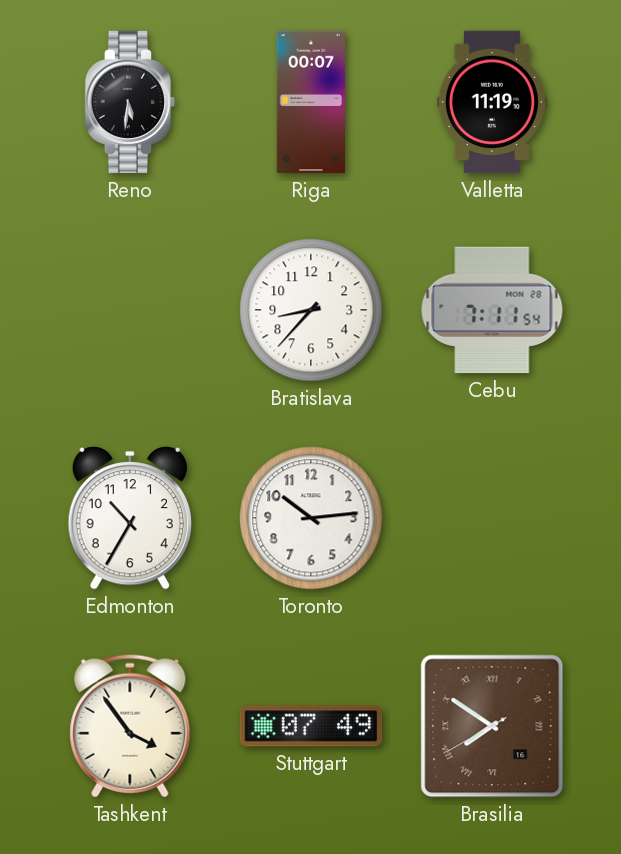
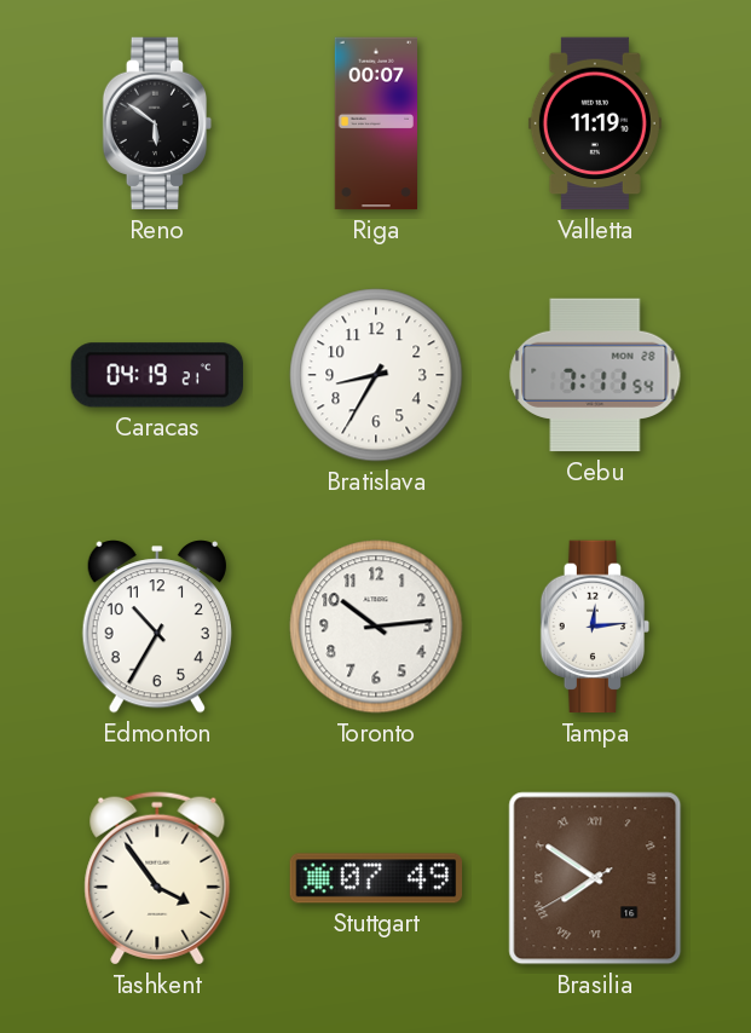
Reno: 5:31 -> 5:51
Caracas: none -> 04:19
Bratislava: 8:37 -> 8:35
Tampa: none -> 12:14
